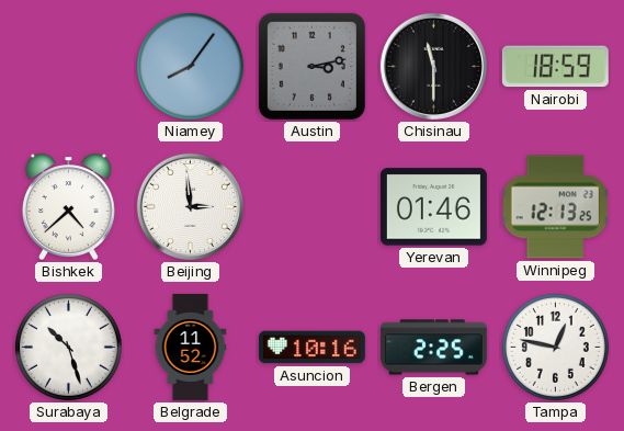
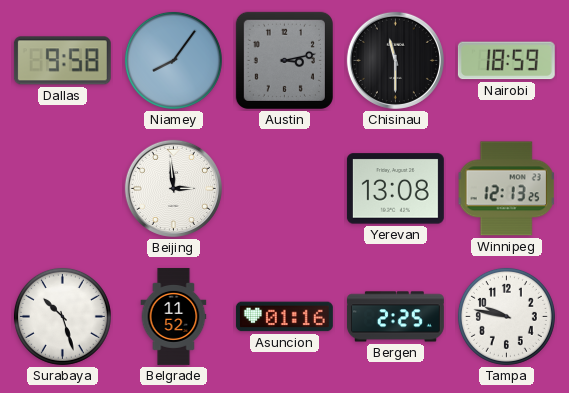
Dallas: none -> 9:58
Bishkek: 4:38 -> none
Yerevan: 01:46 -> 13:08
Asuncion: 10:16 -> 01:16
Tampa: 12:47 -> 9:47
